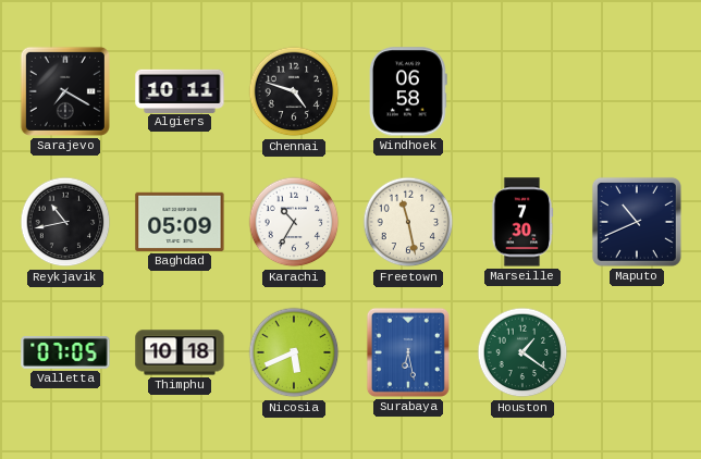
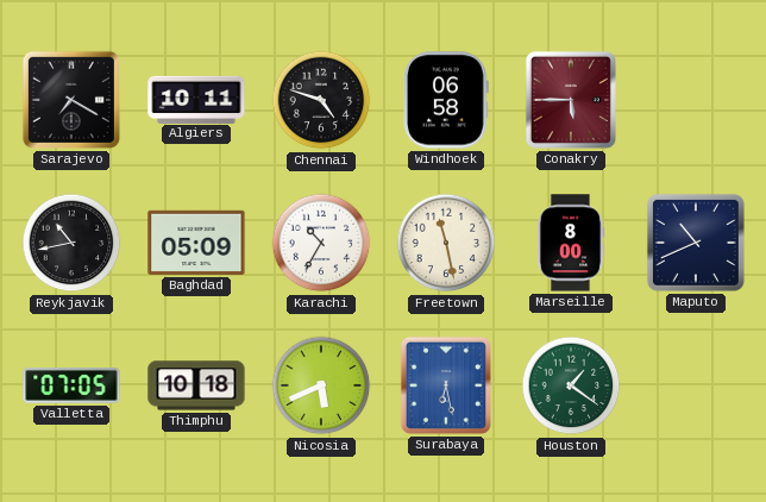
Conakry: none -> 5:45
Marseille: 7:30 -> 8:00
